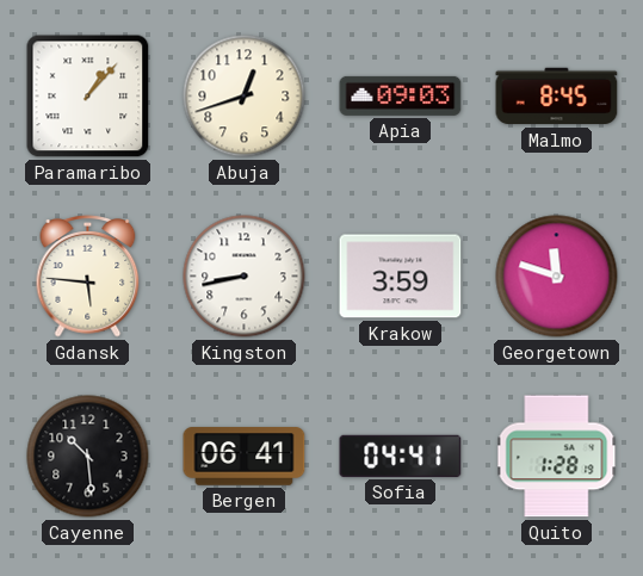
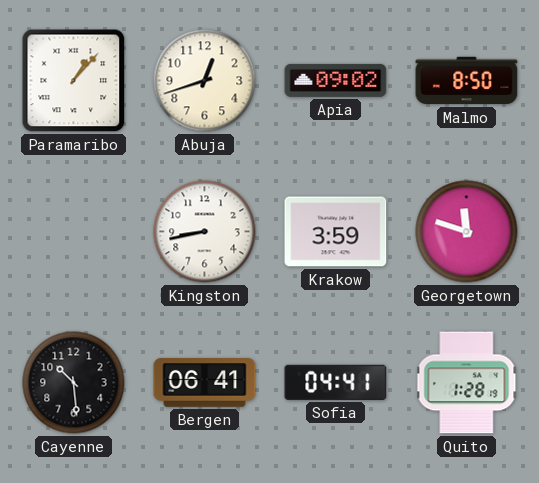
Apia: 09:03 -> 09:02
Malmo: 8:45 -> 8:50
Gdansk: 5:46 -> none
